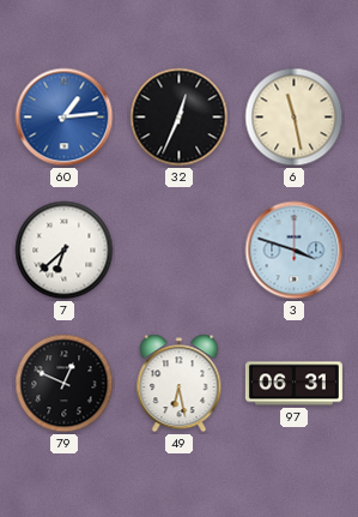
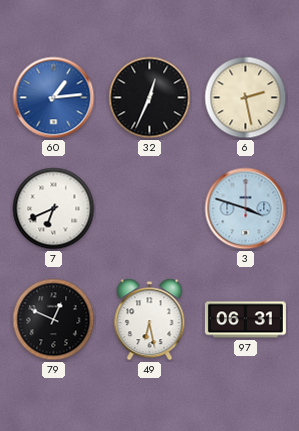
6: 11:28 -> 2:28
7: 6:38 -> 6:41
